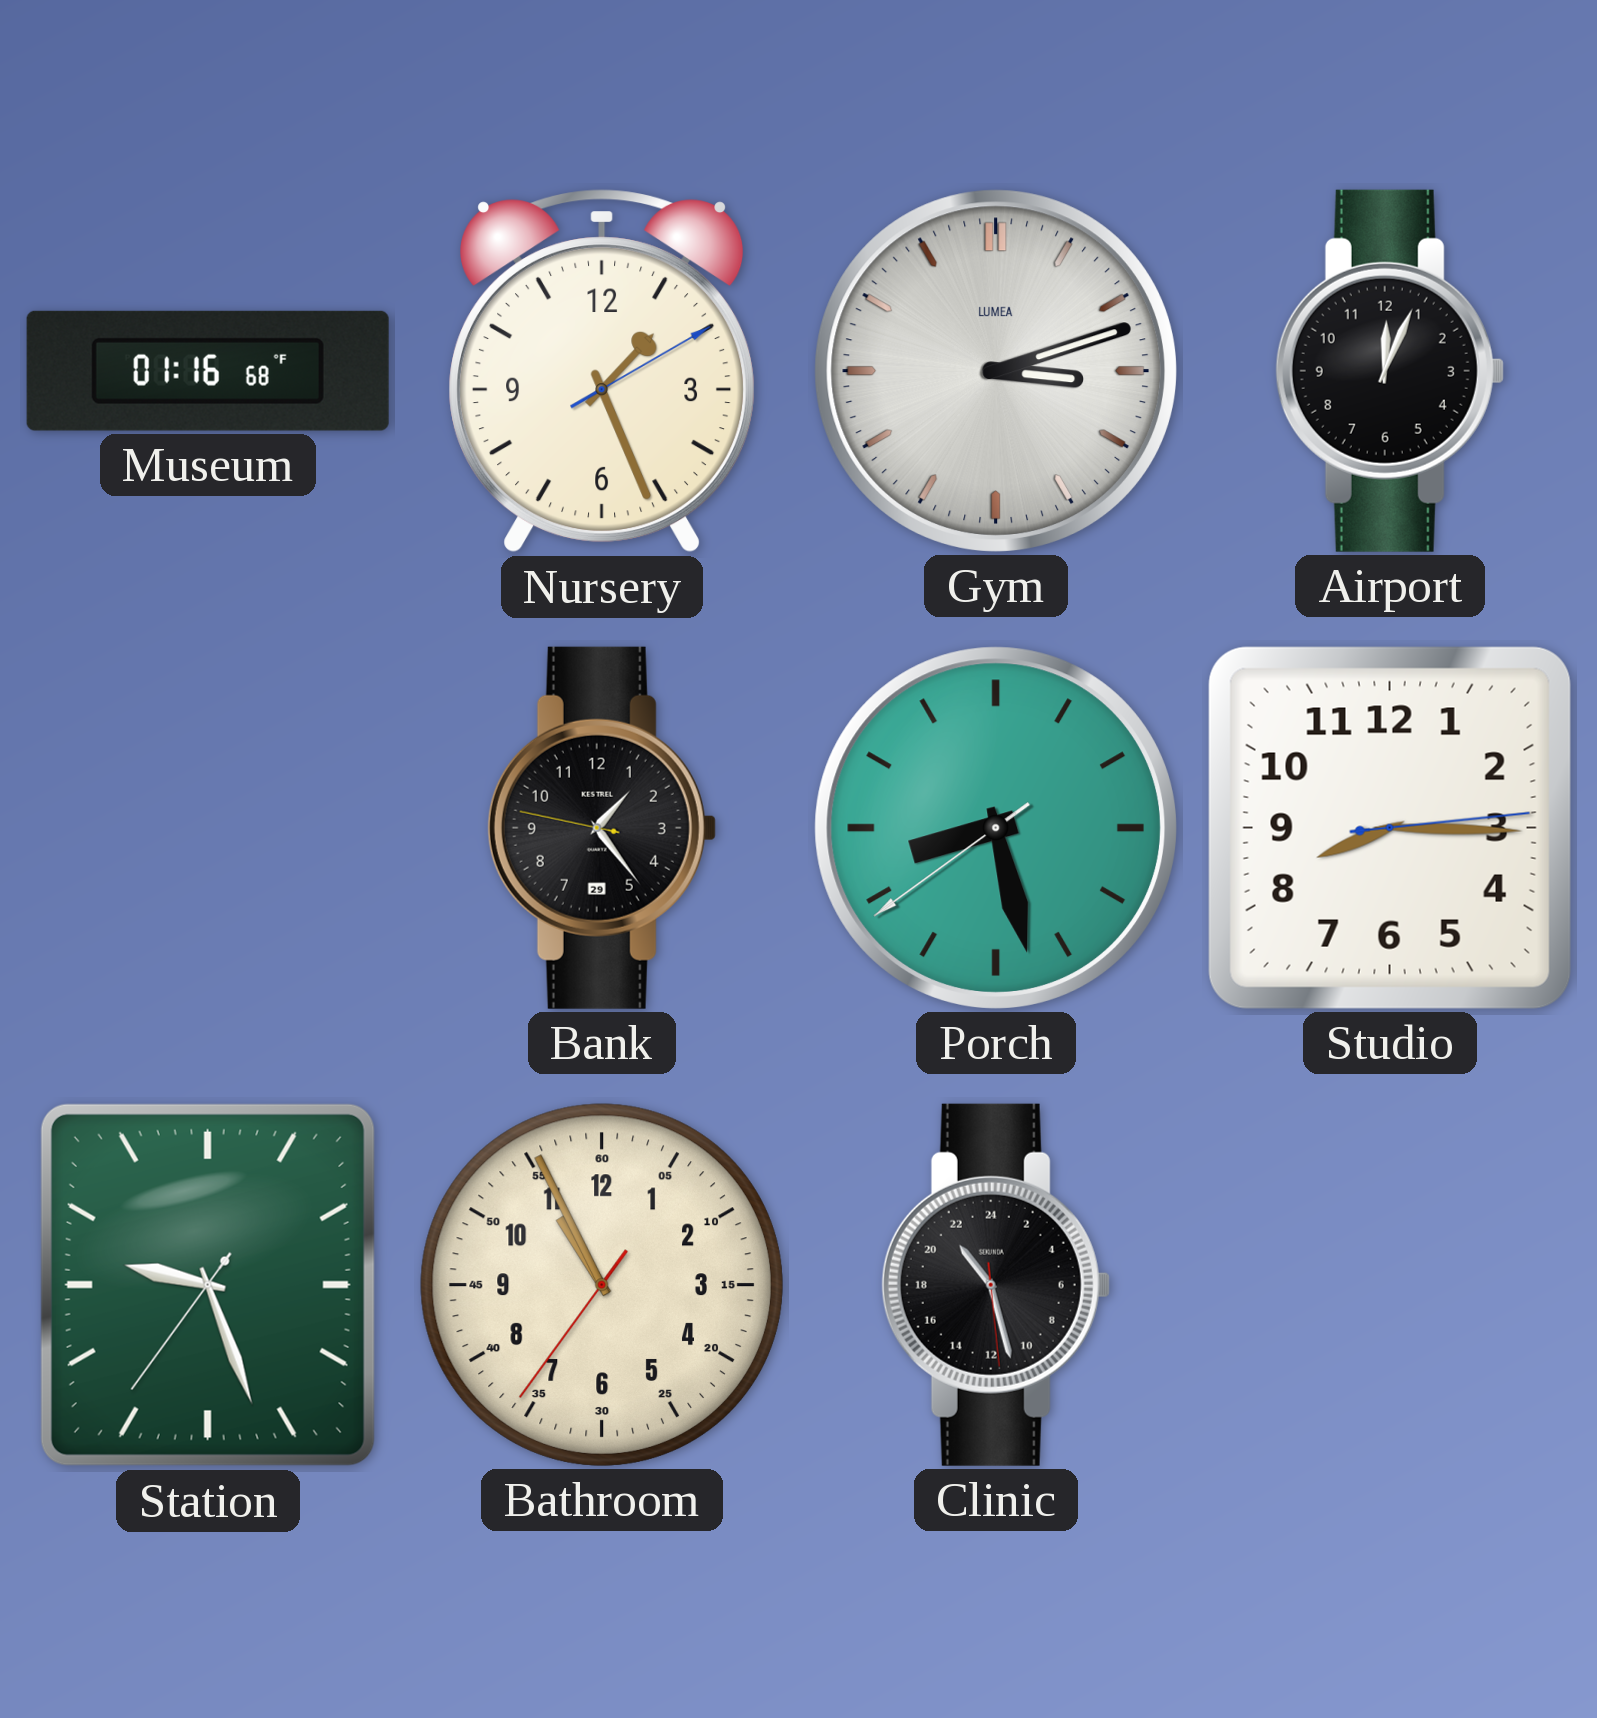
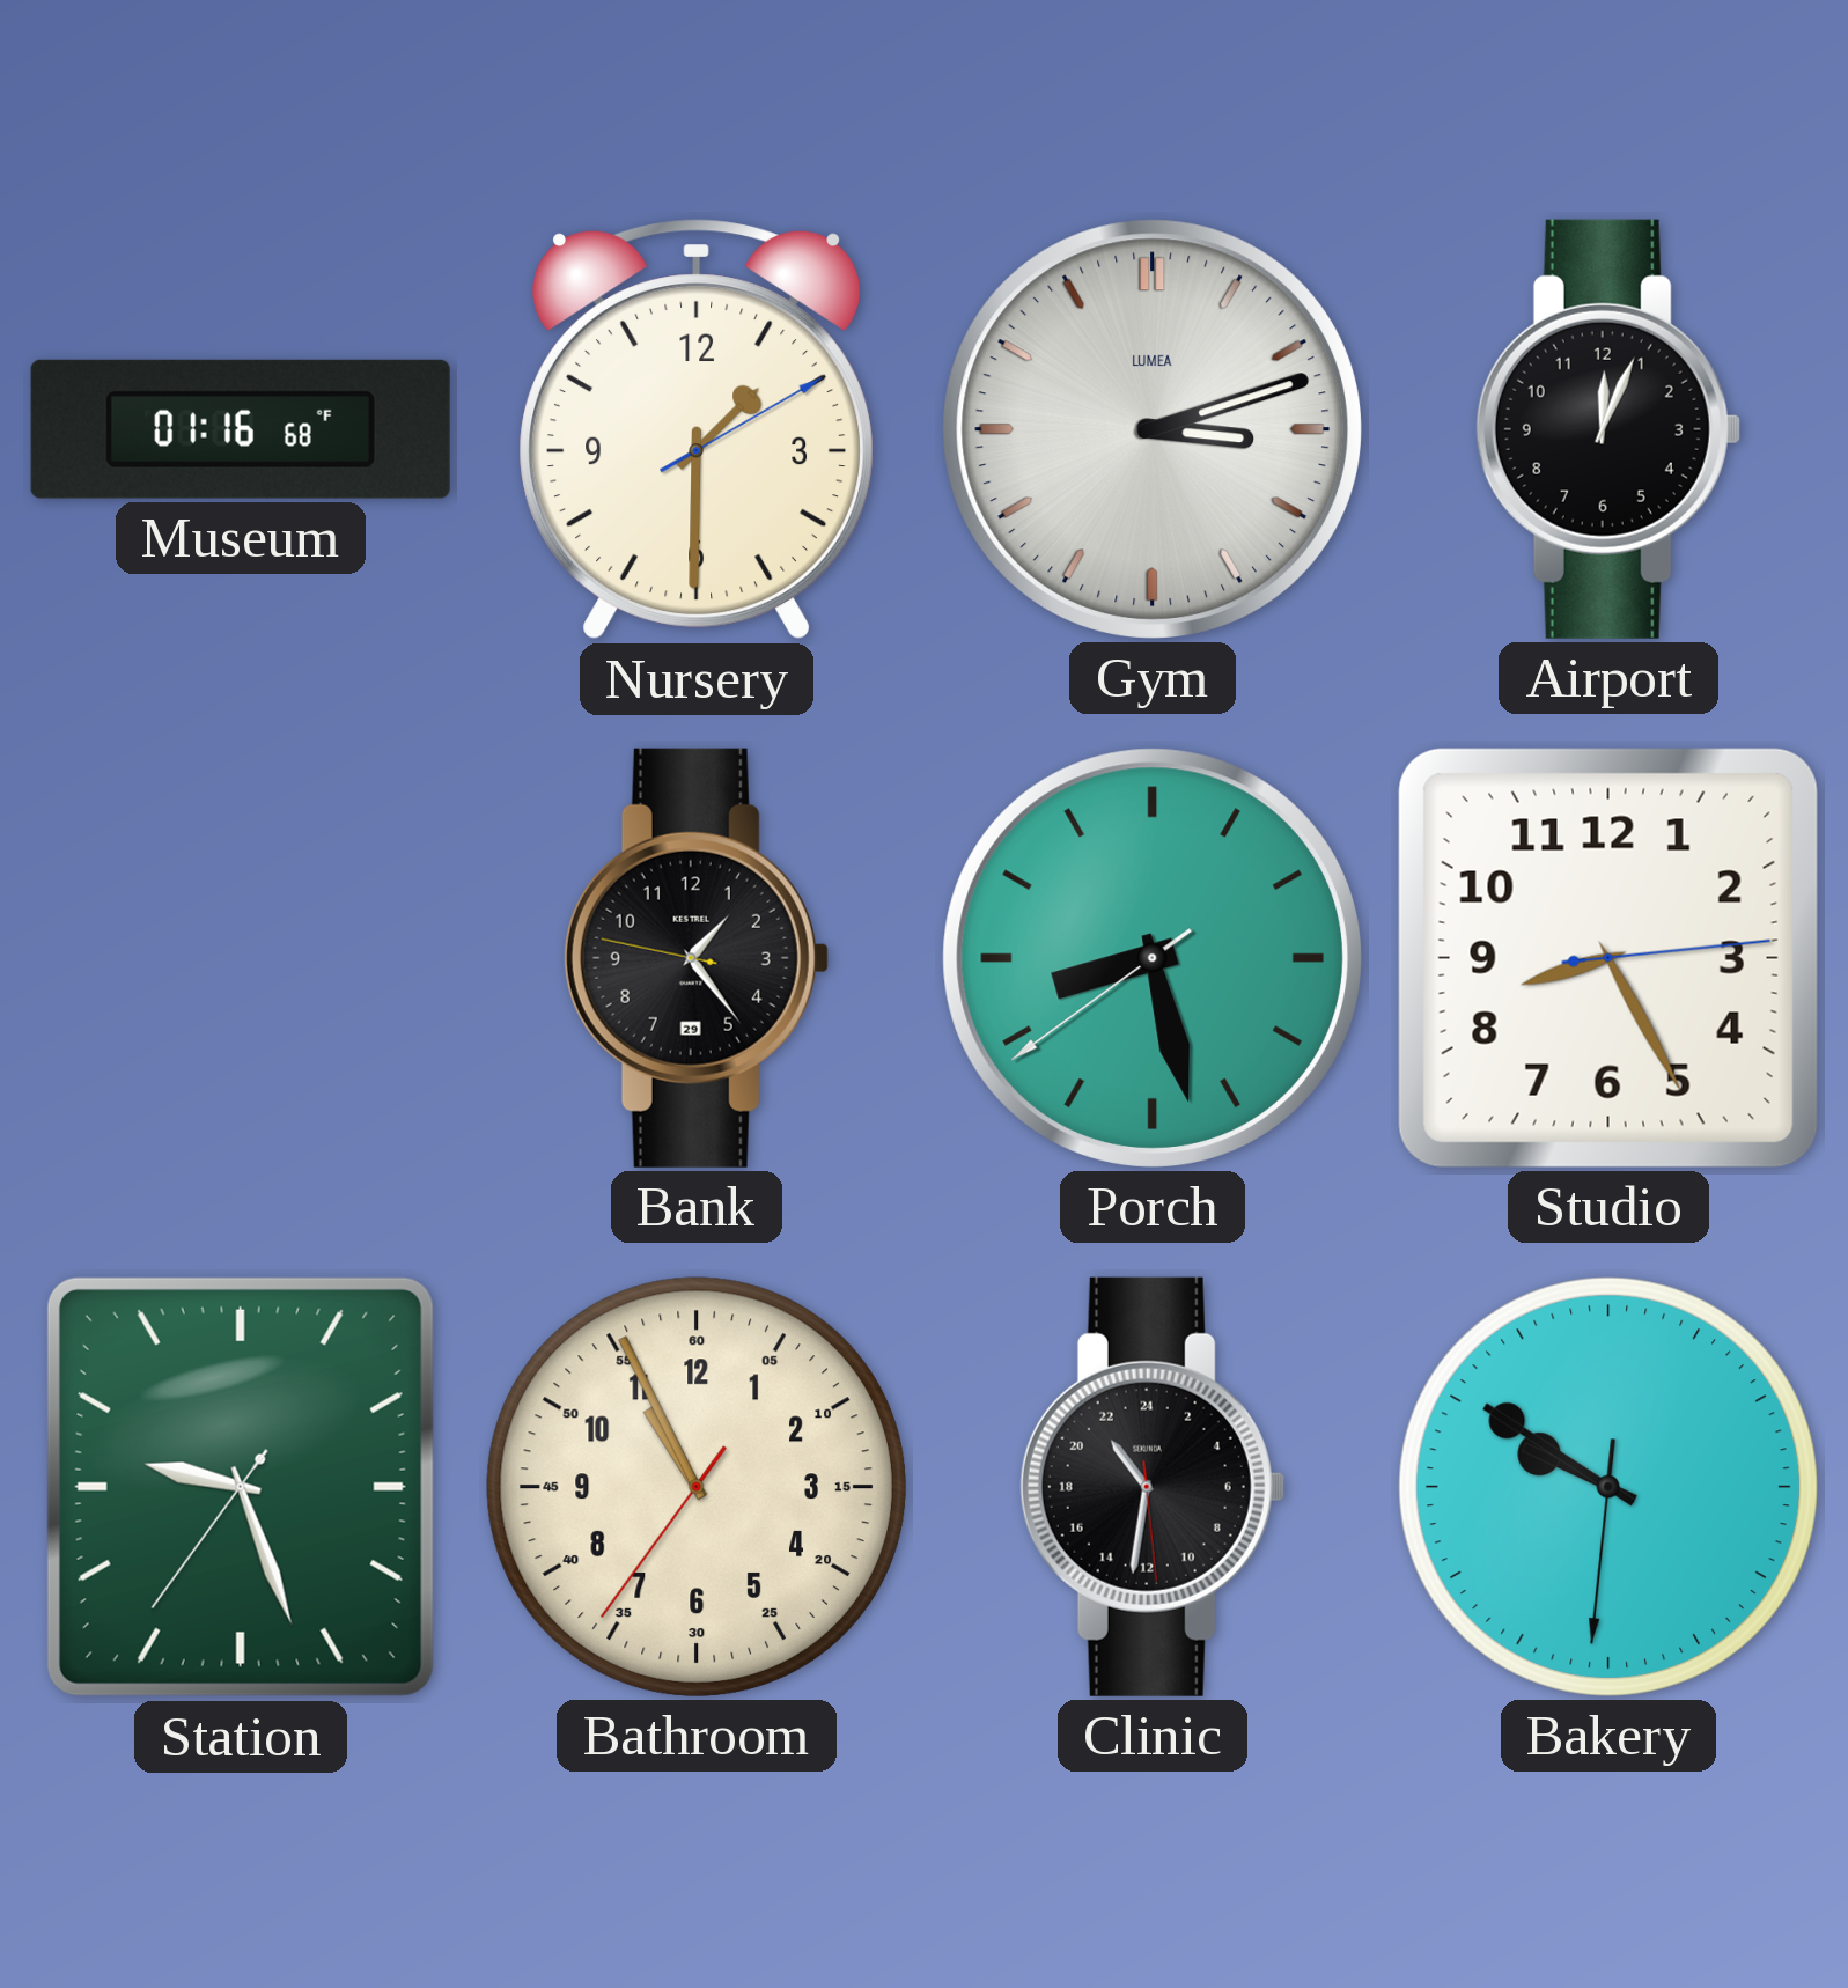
Nursery: 1:26 -> 1:30
Studio: 8:15 -> 8:25
Clinic: 21:27 -> 21:31
Bakery: none -> 9:50
